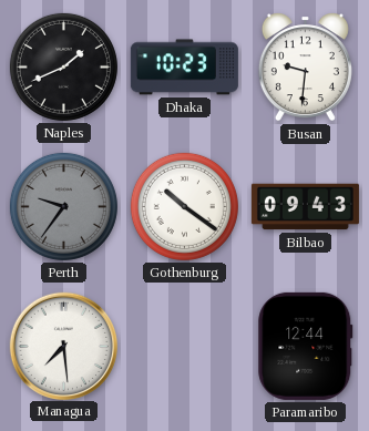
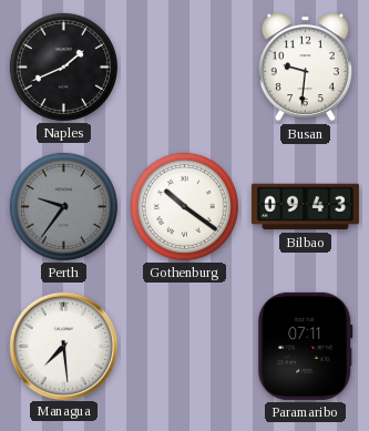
Dhaka: 10:23 -> none
Paramaribo: 12:44 -> 07:11
